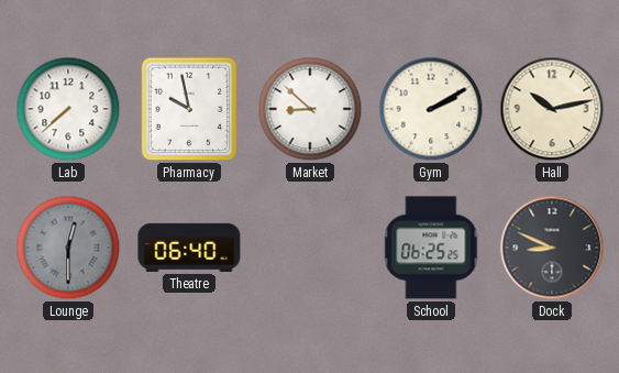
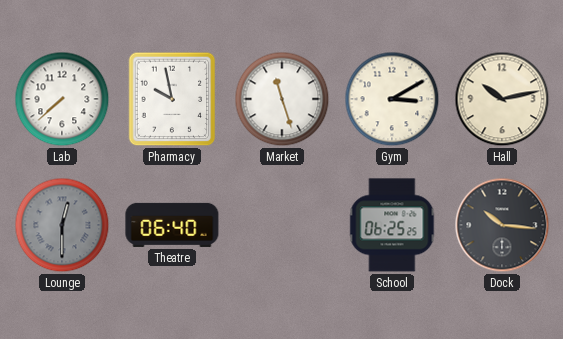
Market: 8:52 -> 11:27
Gym: 2:10 -> 3:10
Dock: 8:49 -> 10:16
